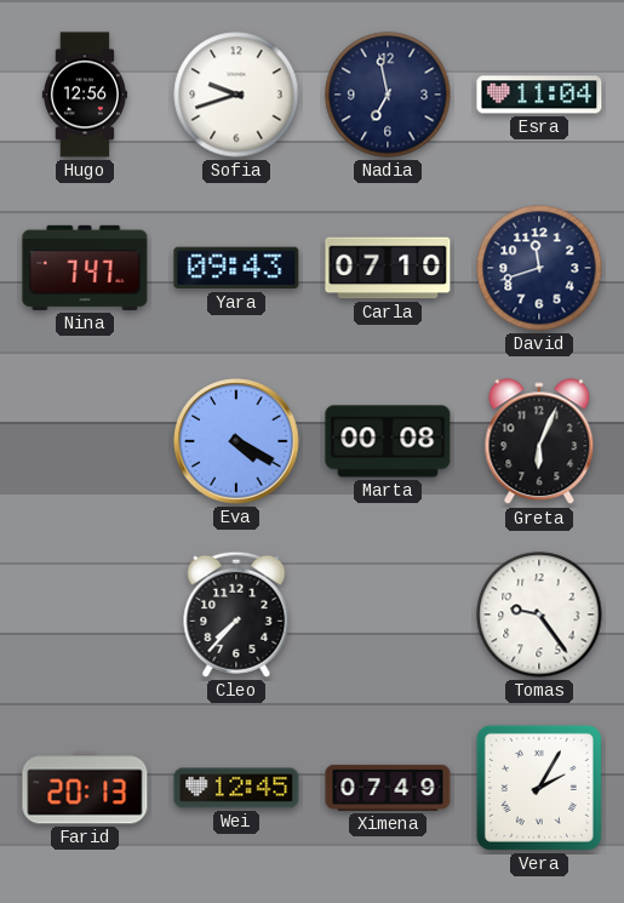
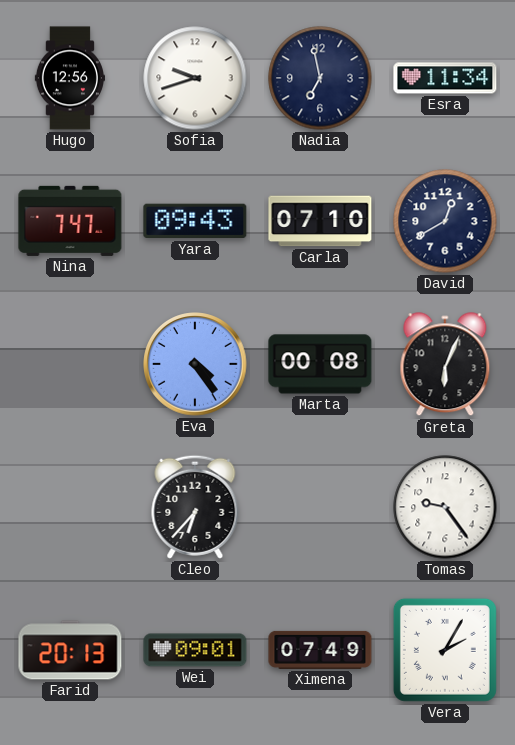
Esra: 11:04 -> 11:34
David: 11:42 -> 12:40
Eva: 4:20 -> 4:24
Cleo: 7:37 -> 6:37
Wei: 12:45 -> 09:01
